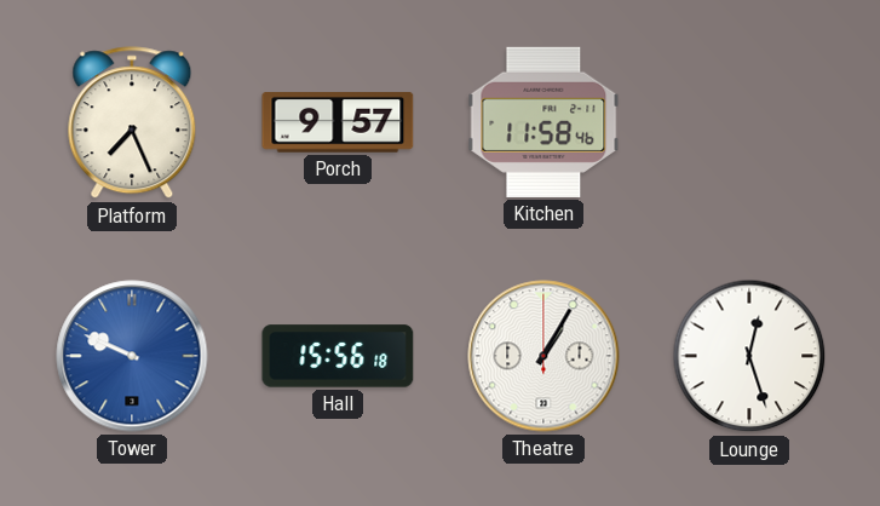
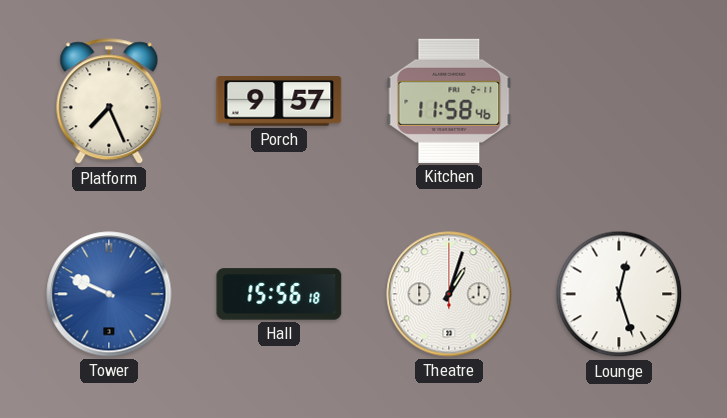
Theatre: 1:05 -> 1:03
